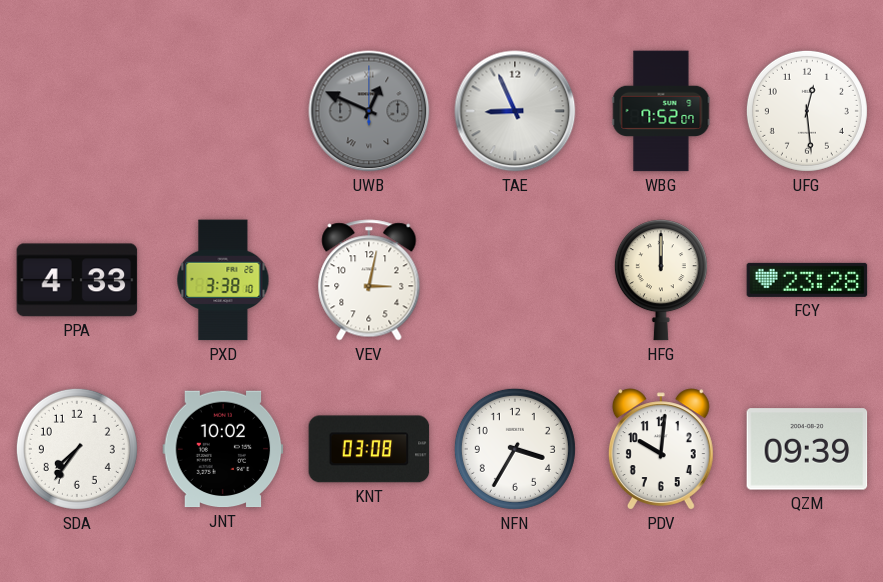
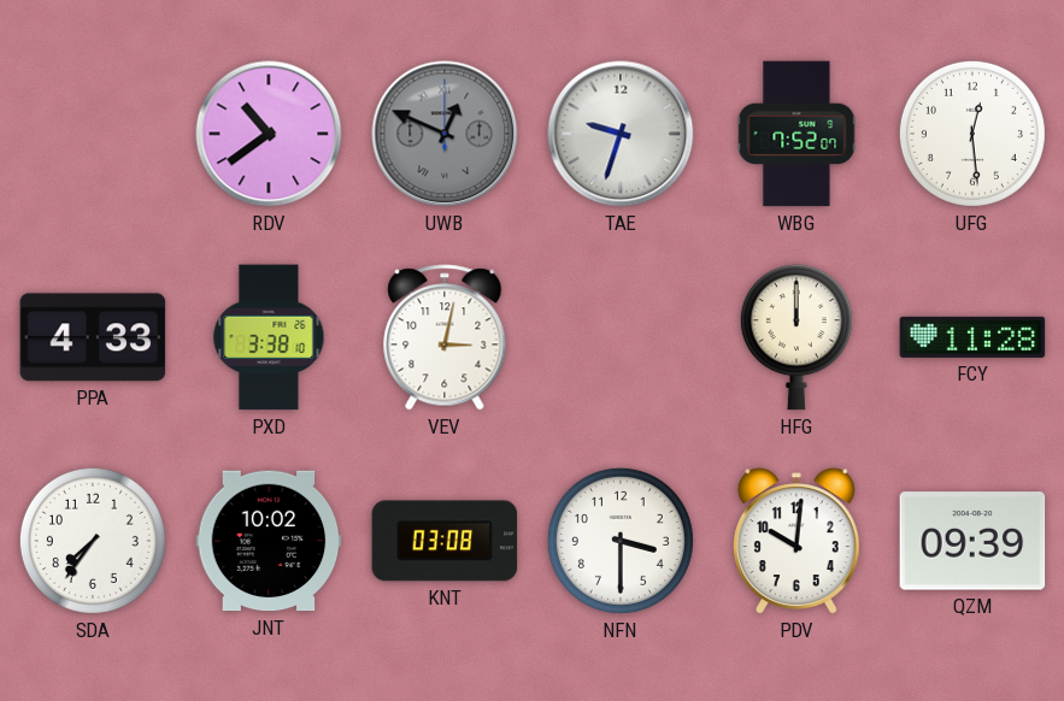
RDV: none -> 10:39
TAE: 8:56 -> 9:33
FCY: 23:28 -> 11:28
NFN: 3:35 -> 3:30
